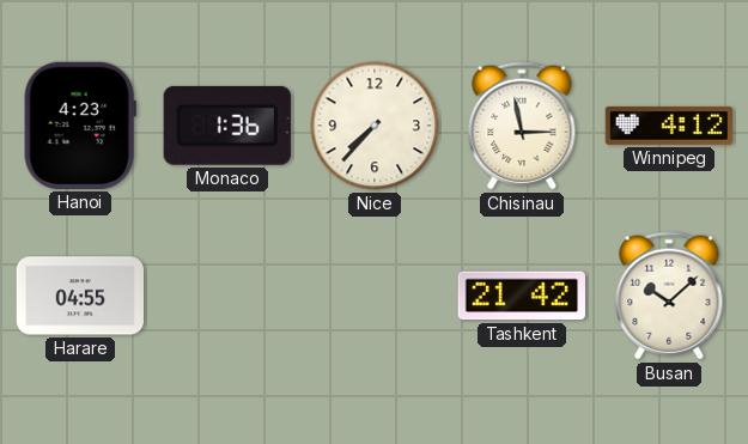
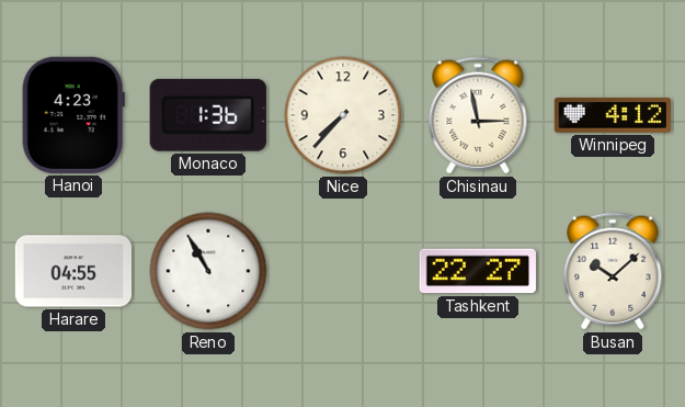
Reno: none -> 10:55
Tashkent: 21:42 -> 22:27
